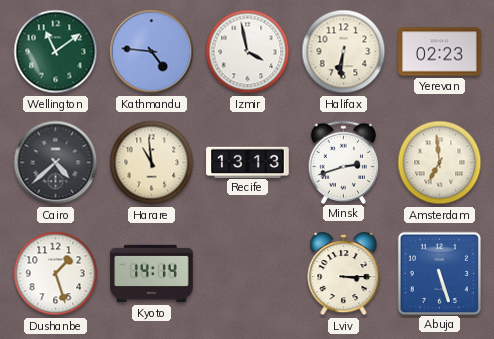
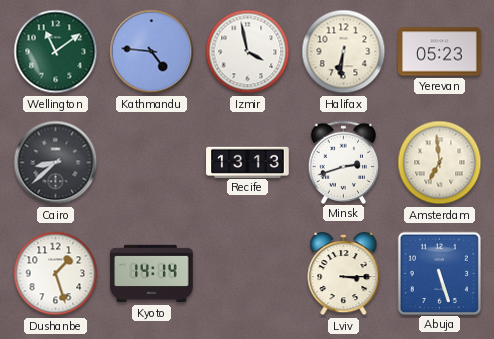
Yerevan: 02:23 -> 05:23
Cairo: 4:38 -> 8:38
Harare: 10:59 -> none
